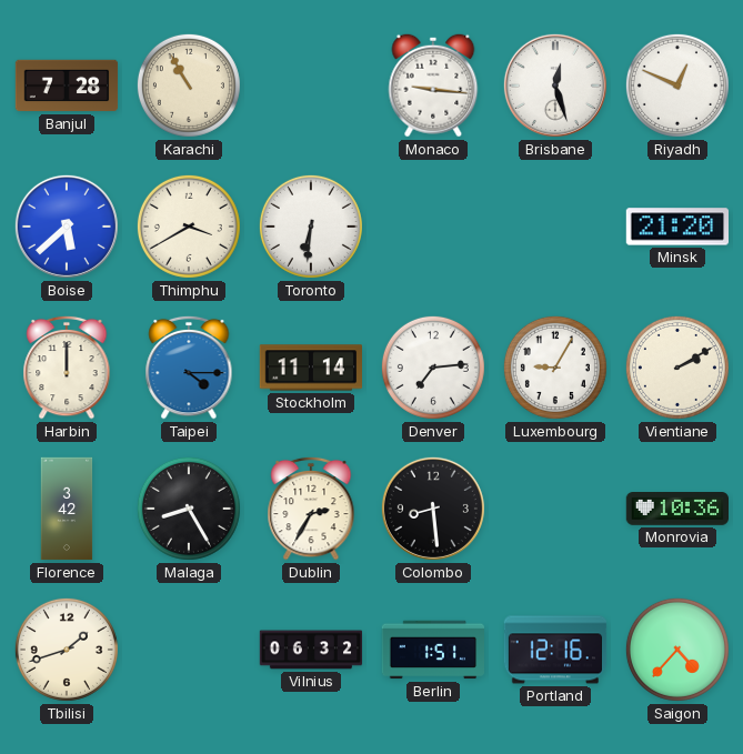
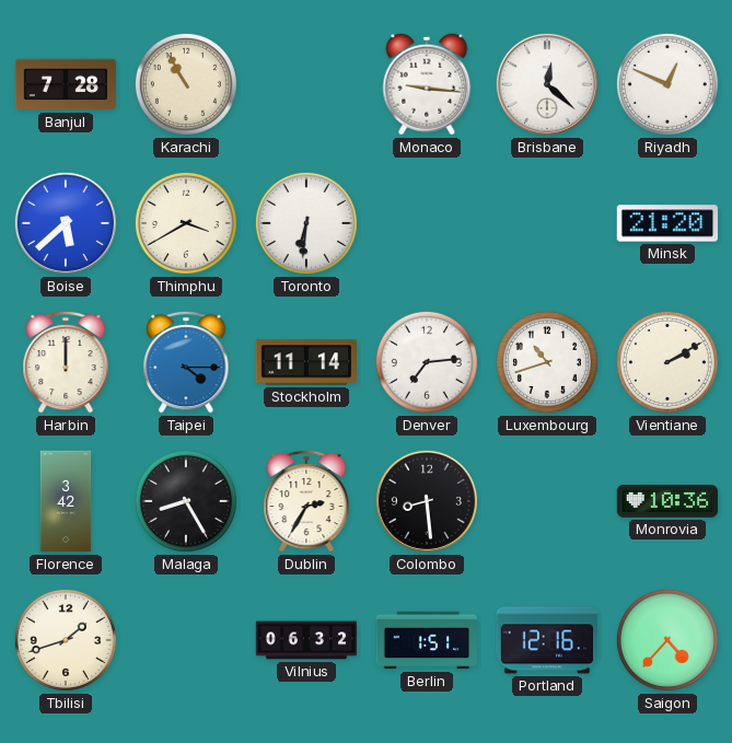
Brisbane: 12:27 -> 12:22
Luxembourg: 9:05 -> 10:42
